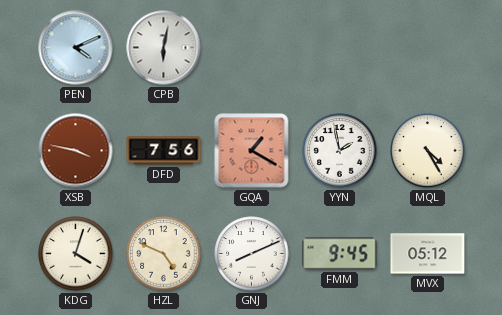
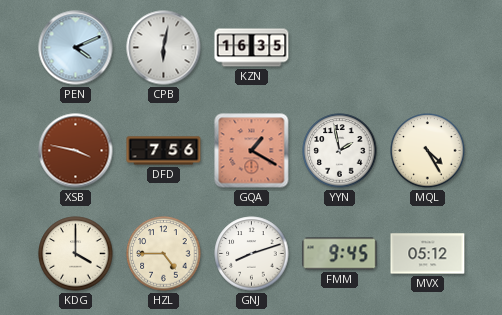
KZN: none -> 16:35
KDG: 4:03 -> 4:00
HZL: 4:49 -> 4:45
GNJ: 8:11 -> 8:12
